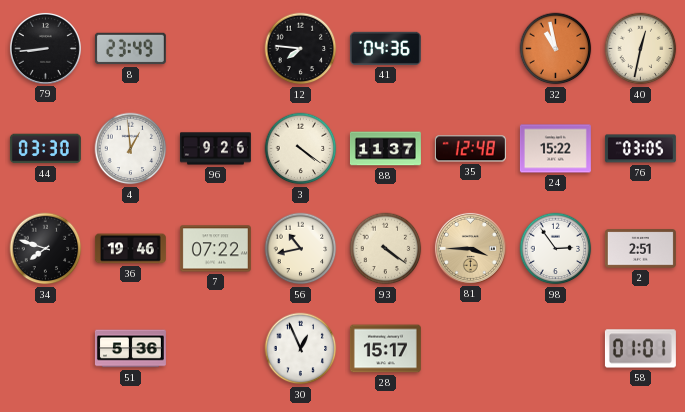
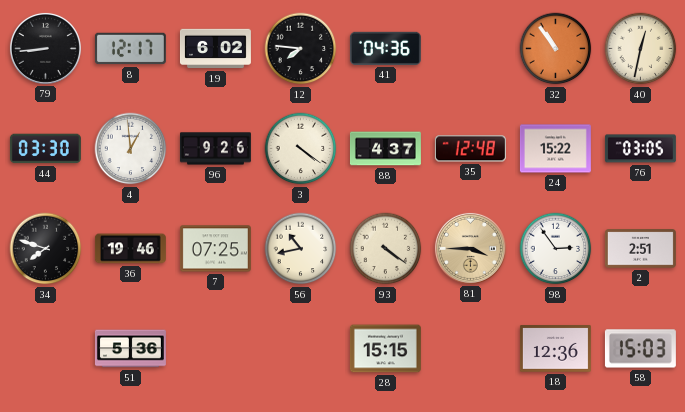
8: 23:49 -> 12:17
19: none -> 6:02
32: 10:58 -> 10:54
88: 11:37 -> 4:37
7: 07:22 -> 07:25
30: 12:56 -> none
28: 15:17 -> 15:15
18: none -> 12:36
58: 01:01 -> 15:03
